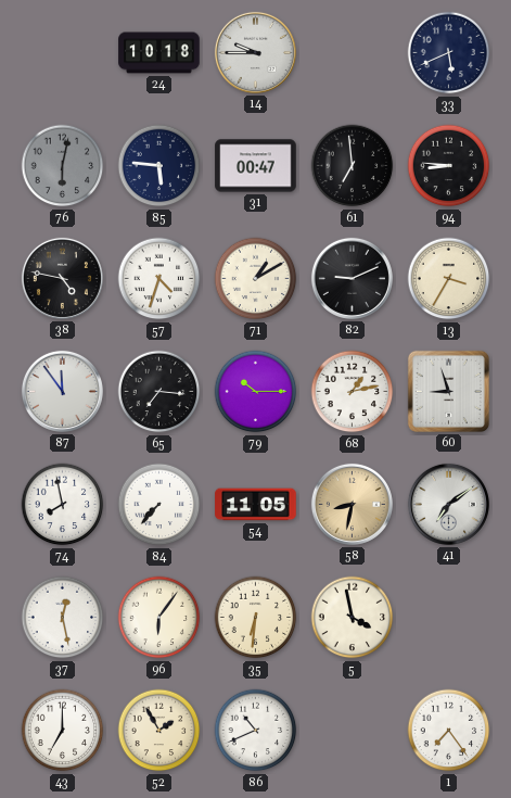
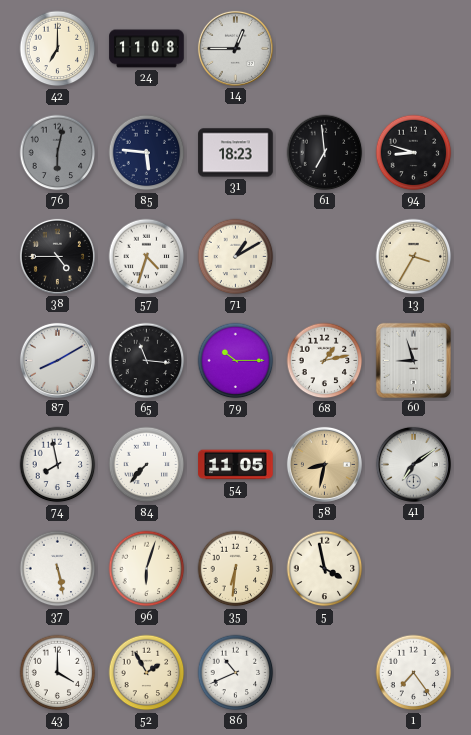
42: none -> 7:00
24: 10:18 -> 11:08
14: 9:45 -> 12:45
33: 5:41 -> none
31: 00:47 -> 18:23
94: 8:46 -> 8:48
38: 4:47 -> 4:45
82: 9:11 -> none
87: 11:54 -> 8:10
65: 7:16 -> 11:16
37: 12:28 -> 5:28
96: 6:06 -> 6:03
43: 7:00 -> 4:00
